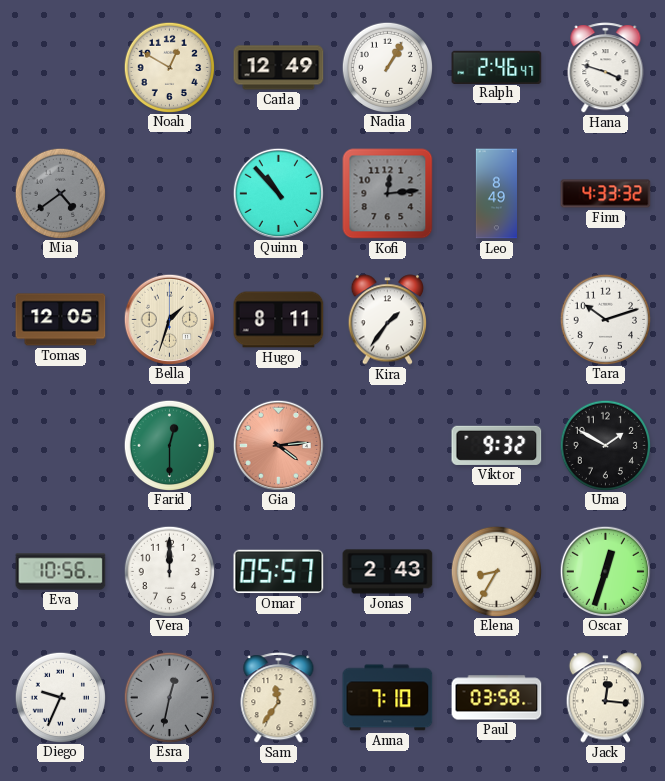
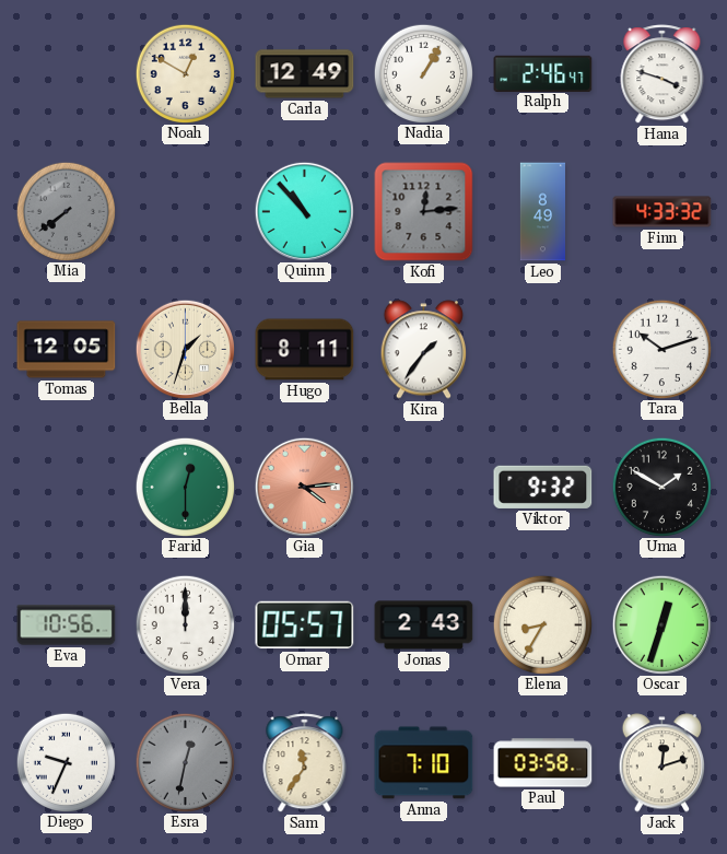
Mia: 4:39 -> 7:39
Jack: 12:16 -> 12:12
